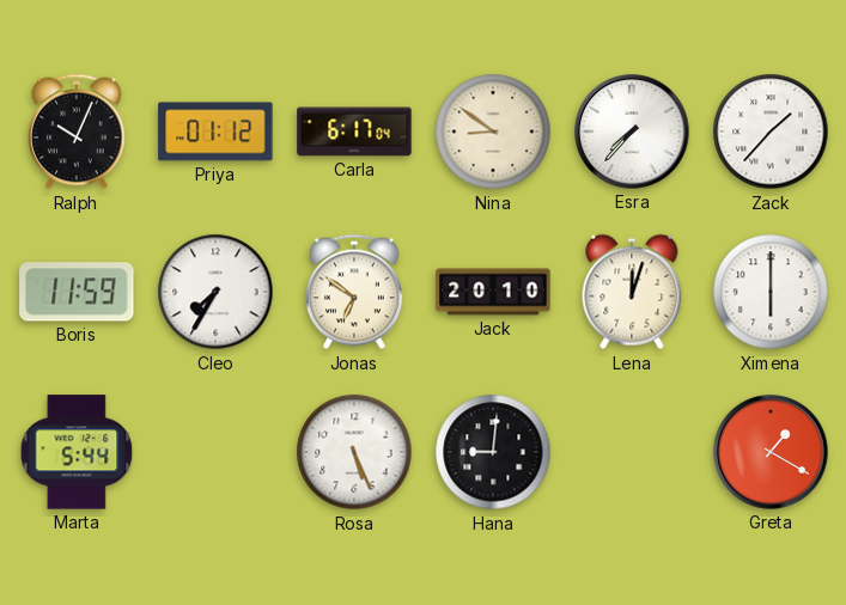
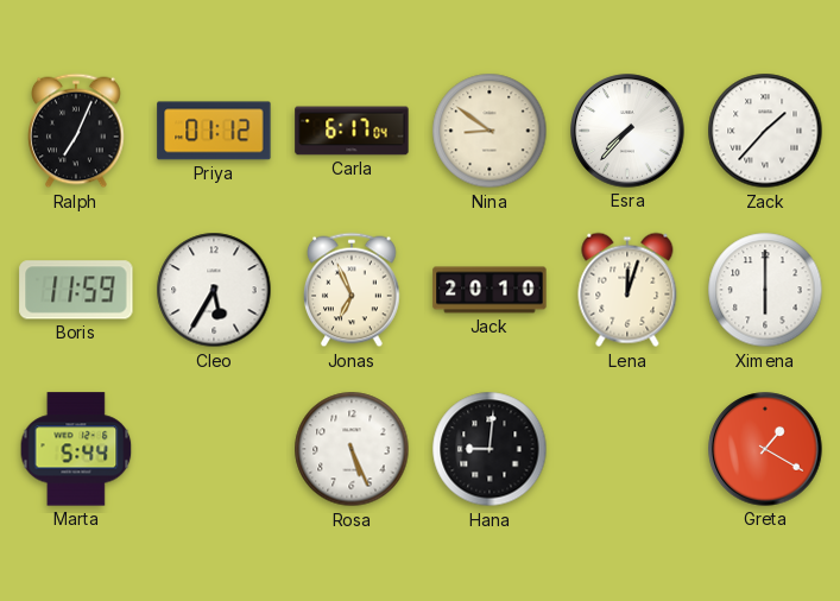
Ralph: 10:04 -> 7:04
Cleo: 7:35 -> 5:35
Jonas: 6:51 -> 6:56
